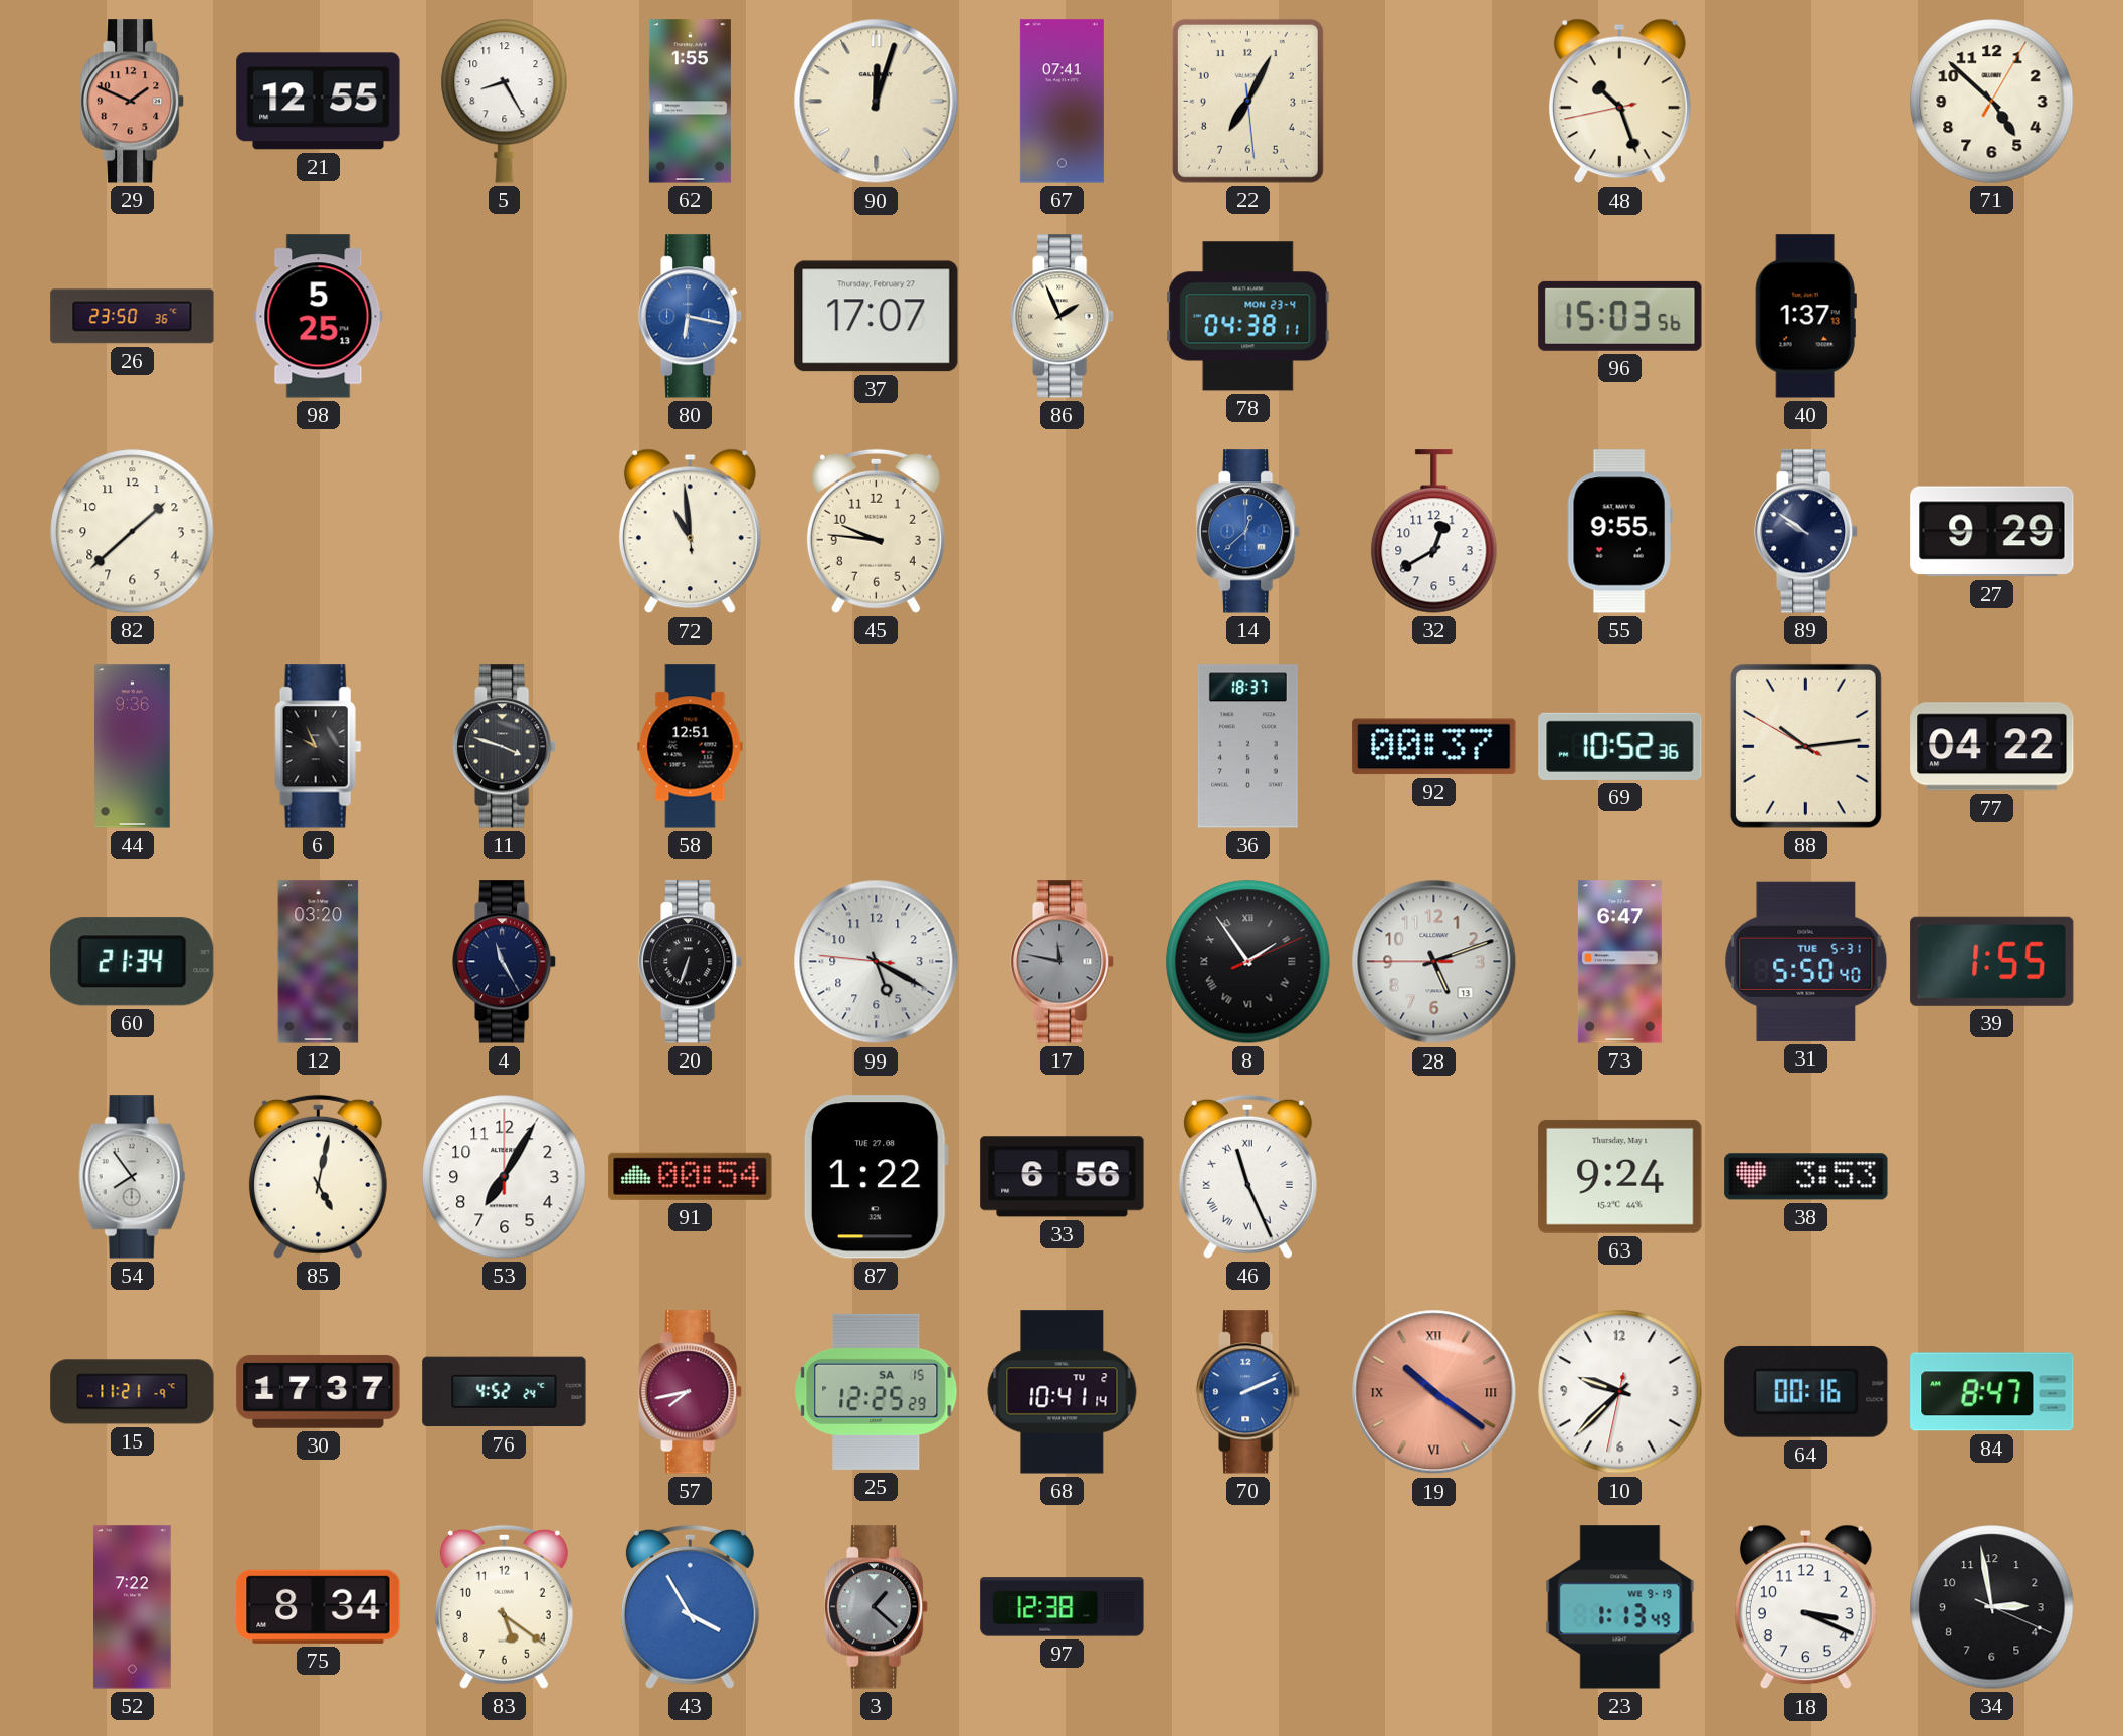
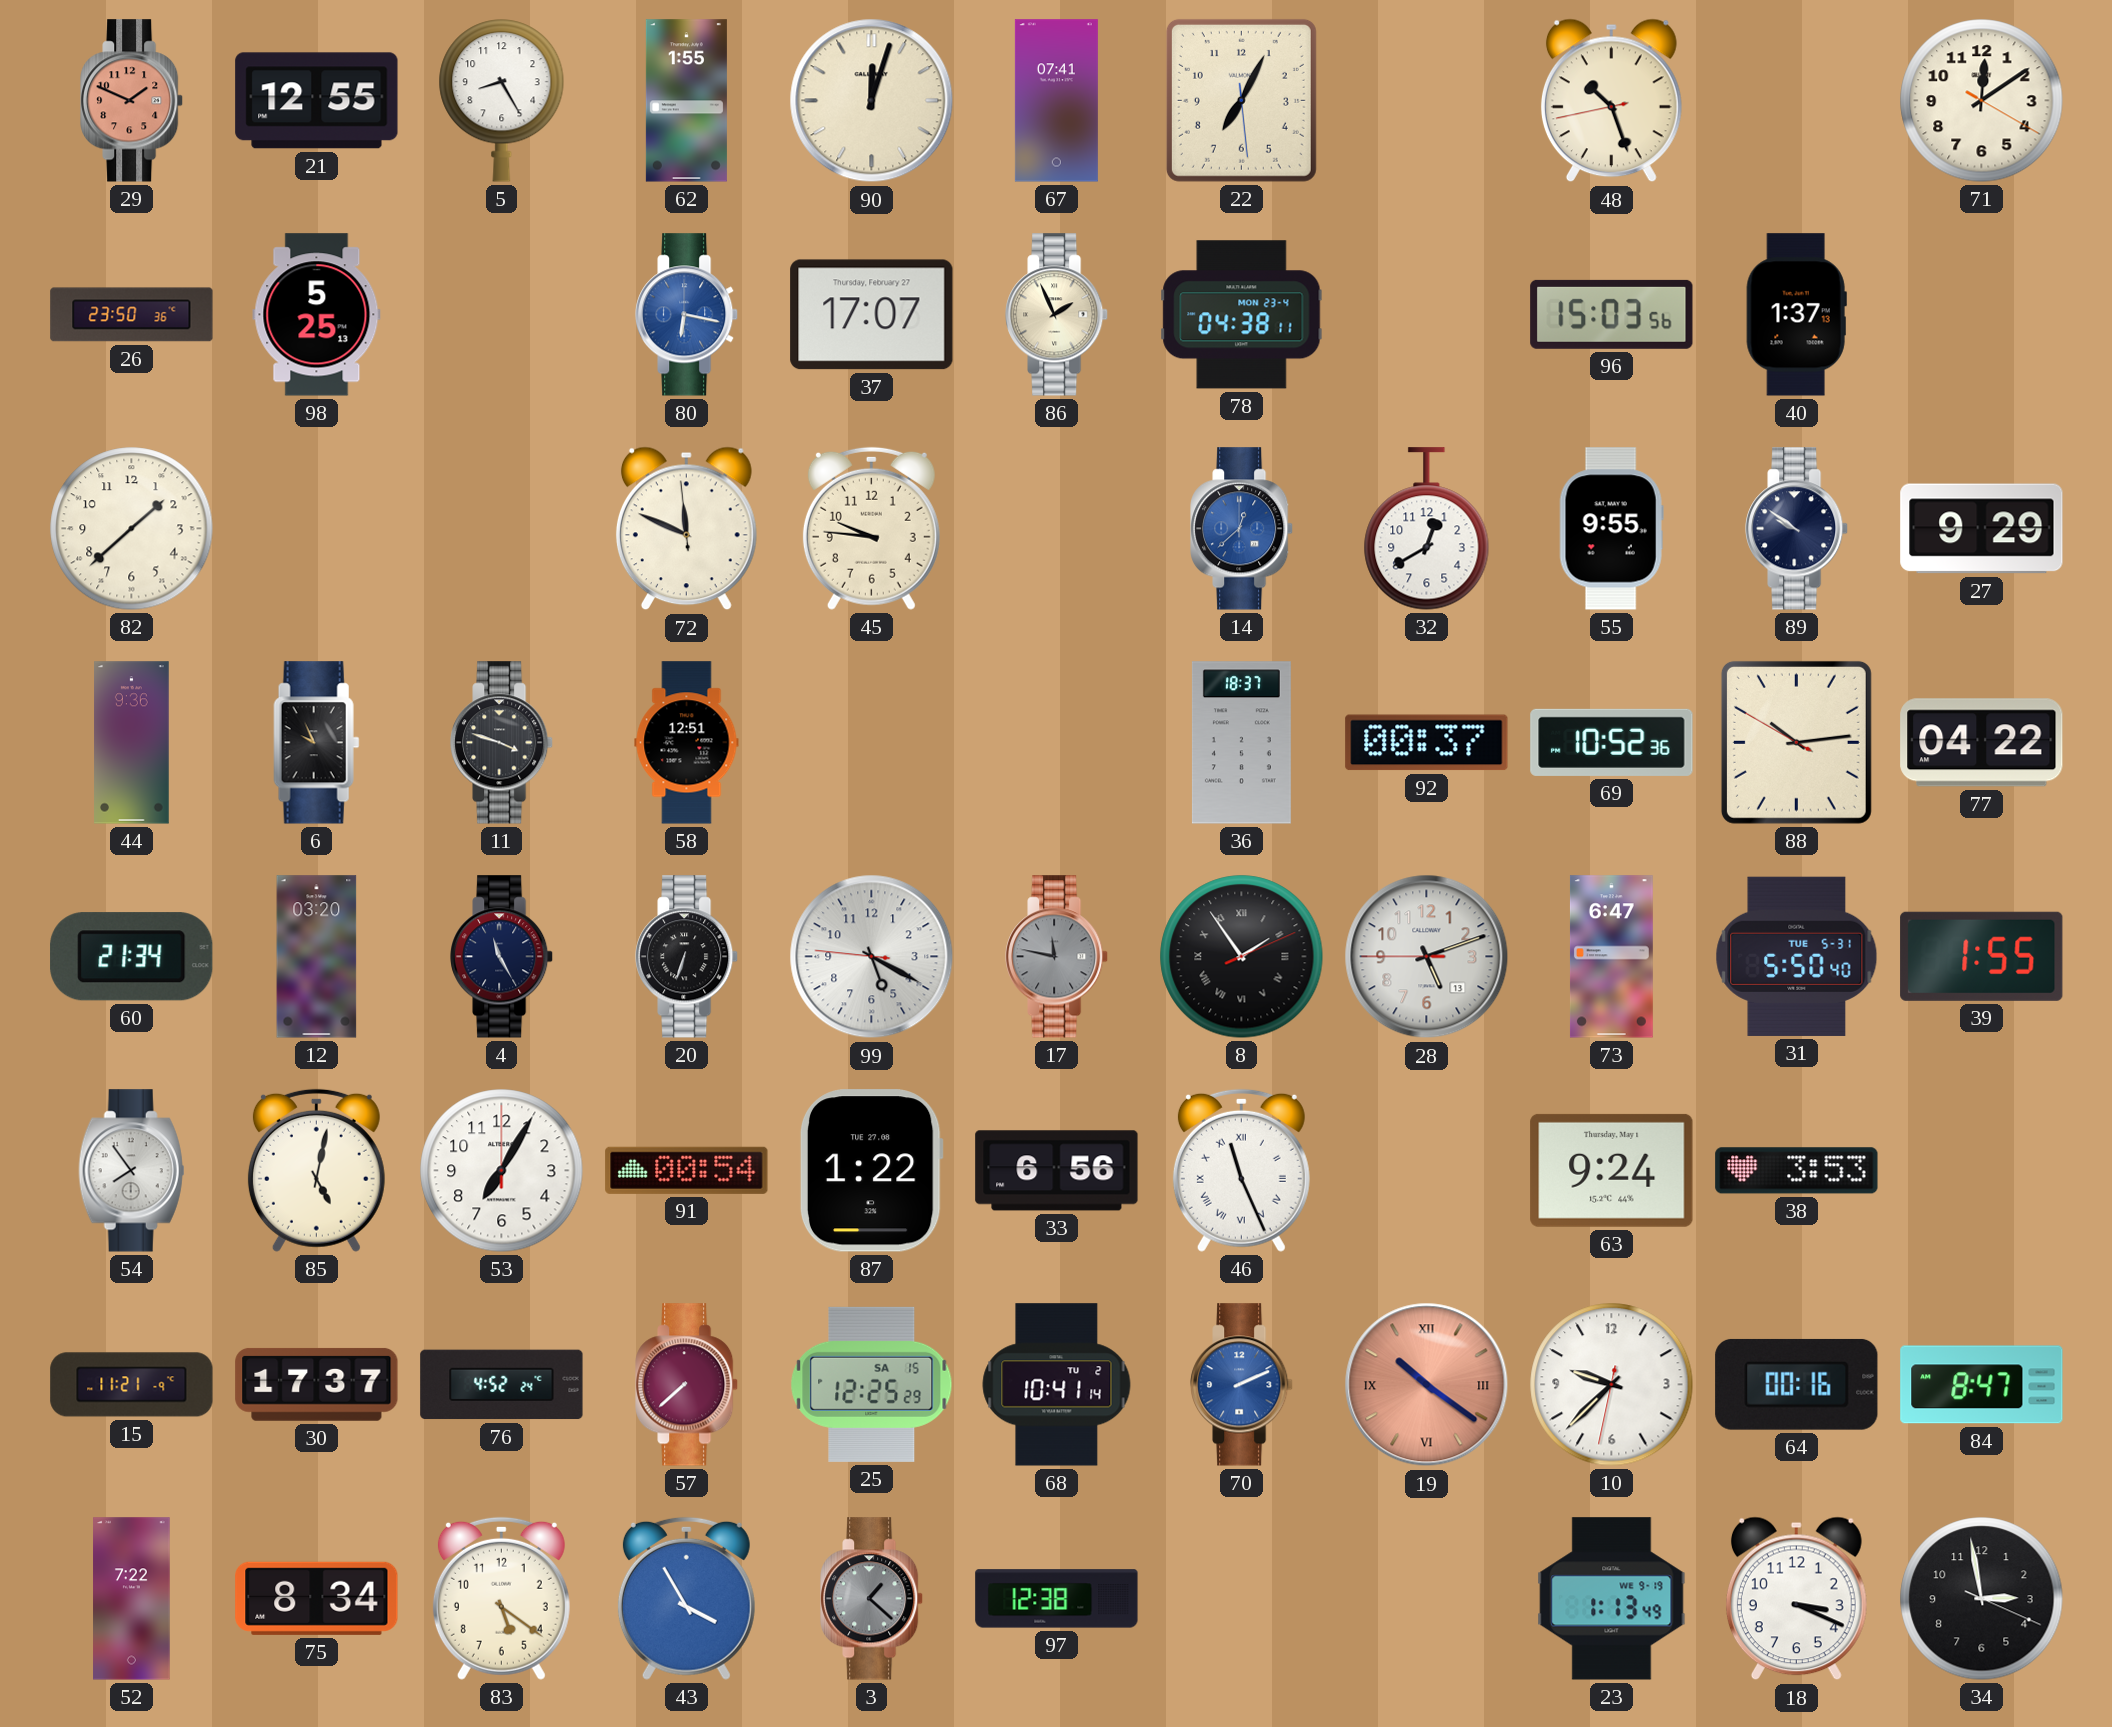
71: 4:52 -> 12:09
72: 10:58 -> 11:48
57: 7:43 -> 7:38
